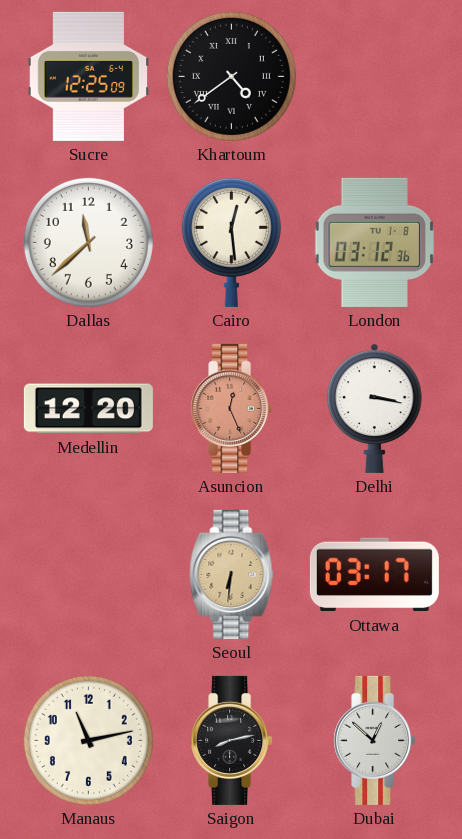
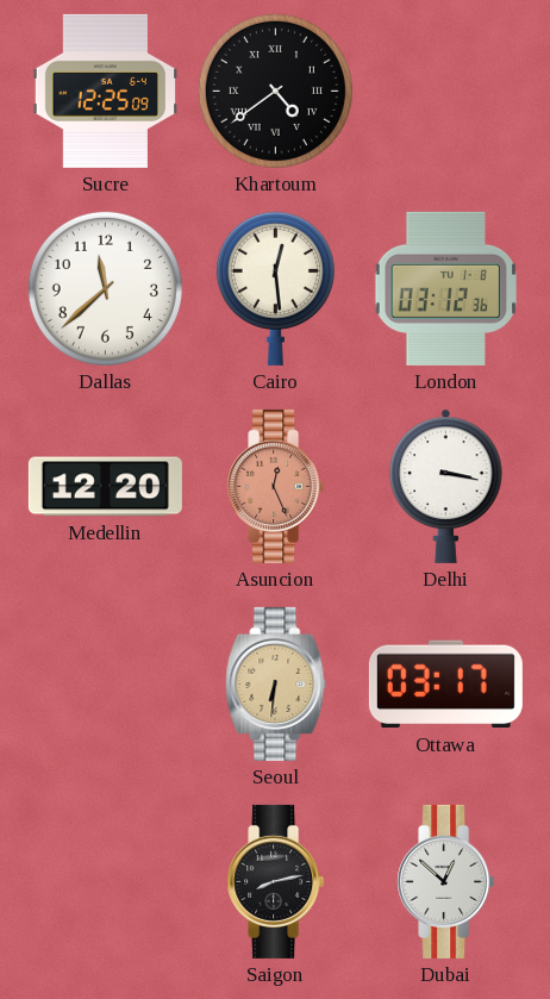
Manaus: 11:13 -> none
